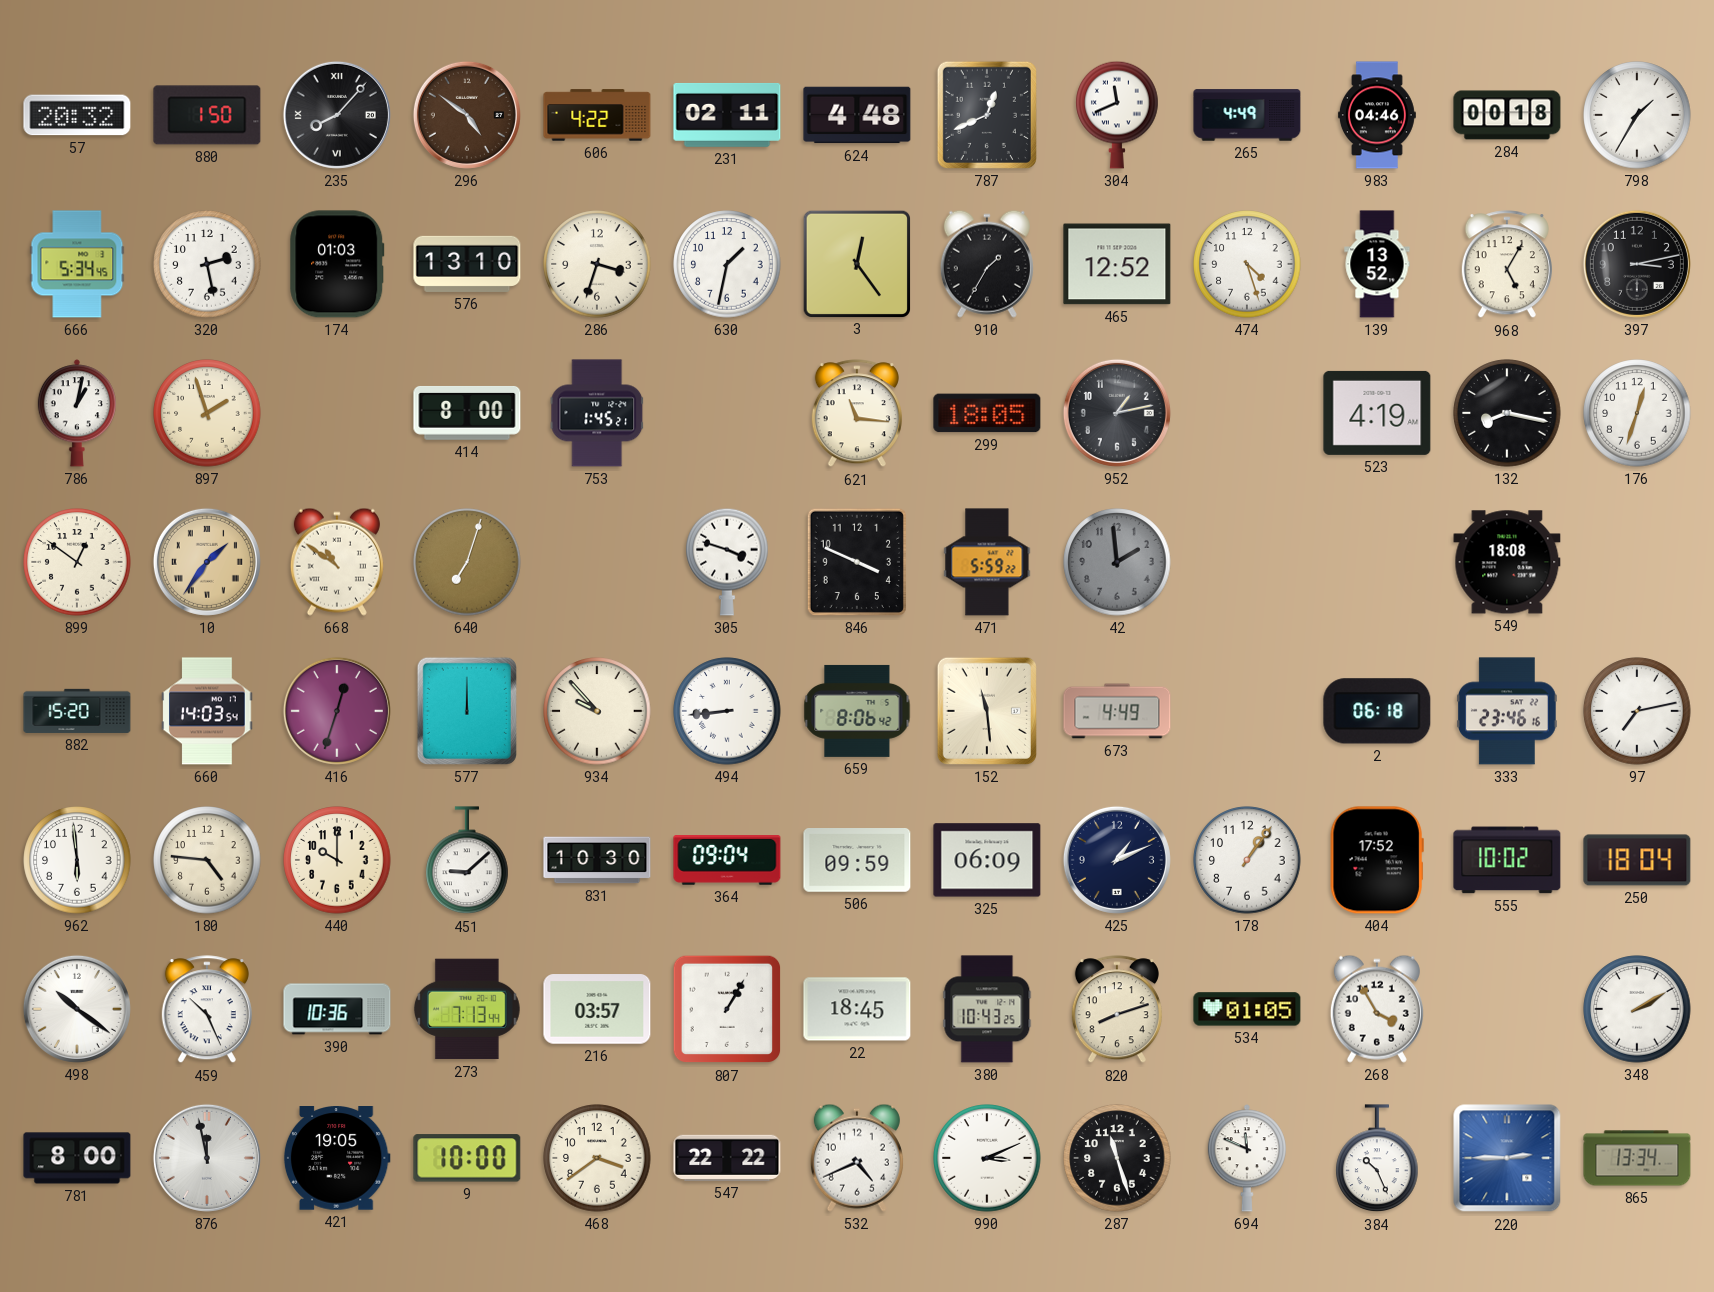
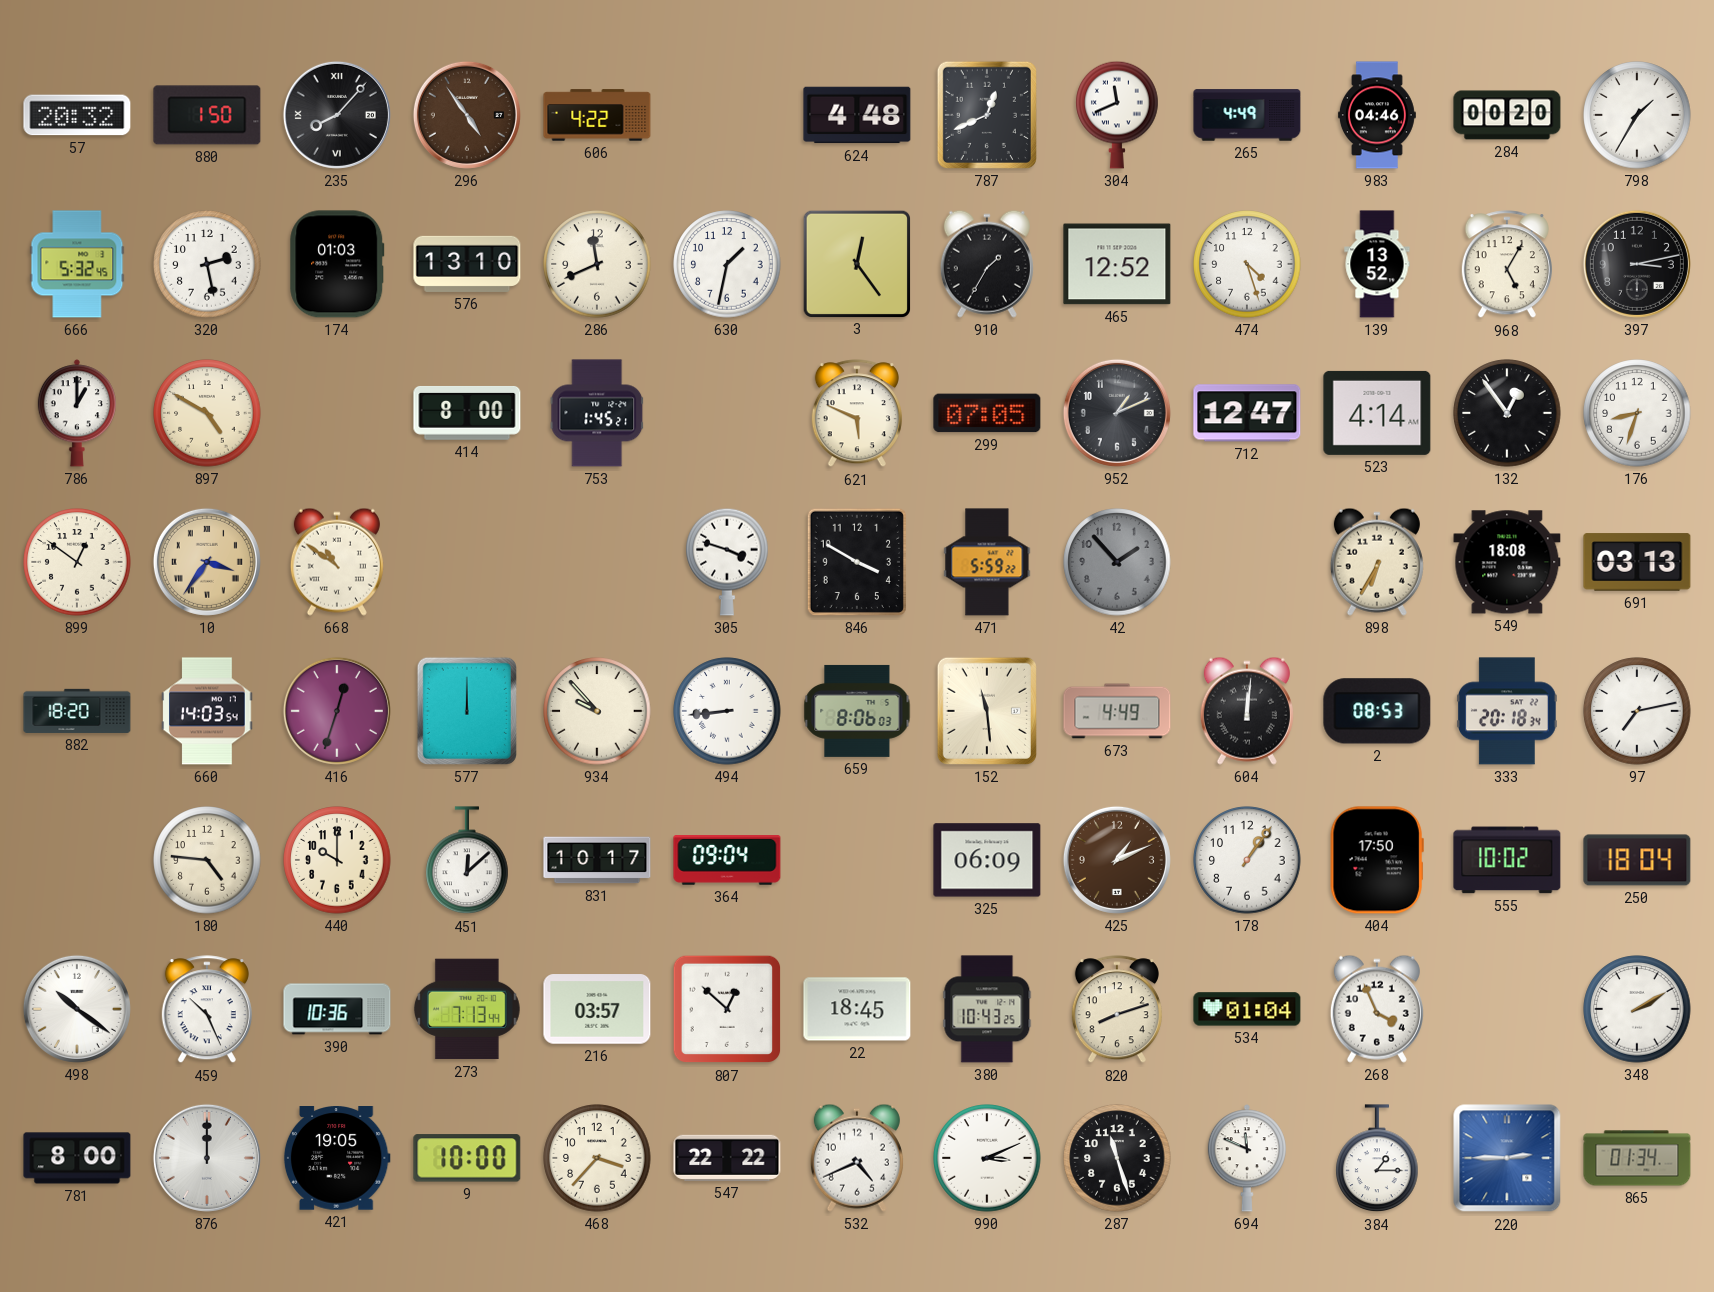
296: 4:51 -> 4:54
231: 02:11 -> none
284: 00:18 -> 00:20
666: 5:34 -> 5:32
286: 3:33 -> 11:41
786: 1:02 -> 1:00
897: 1:57 -> 4:50
621: 11:16 -> 5:49
299: 18:05 -> 07:05
952: 1:13 -> 1:11
712: none -> 12:47
523: 4:19 -> 4:14
132: 8:17 -> 12:54
176: 12:33 -> 8:33
10: 1:36 -> 3:36
640: 7:03 -> none
846: 3:49 -> 3:50
42: 1:59 -> 1:53
898: none -> 6:35
691: none -> 03:13
882: 15:20 -> 18:20
659: 8:06:42 -> 8:06:03
604: none -> 12:01
2: 06:18 -> 08:53
333: 23:46 -> 20:18
962: 5:59 -> none
451: 9:08 -> 12:08
831: 10:30 -> 10:17
506: 09:59 -> none
425 dial: navy -> brown
404: 17:52 -> 17:50
807: 1:05 -> 12:52
534: 01:05 -> 01:04
268: 3:55 -> 3:56
876: 11:58 -> 12:00
468: 3:39 -> 3:37
384: 10:26 -> 1:15
865: 13:34 -> 01:34
